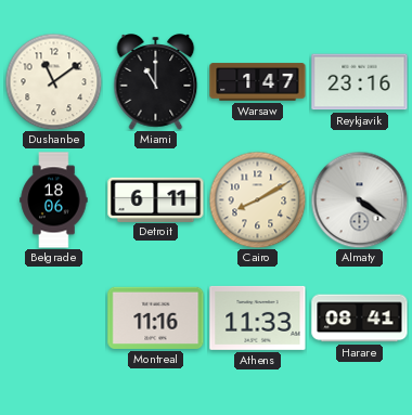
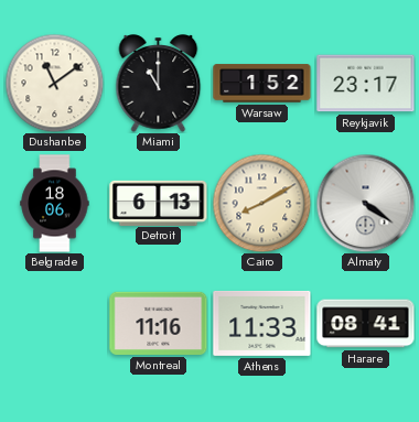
Warsaw: 1:47 -> 1:52
Reykjavik: 23:16 -> 23:17
Detroit: 6:11 -> 6:13
